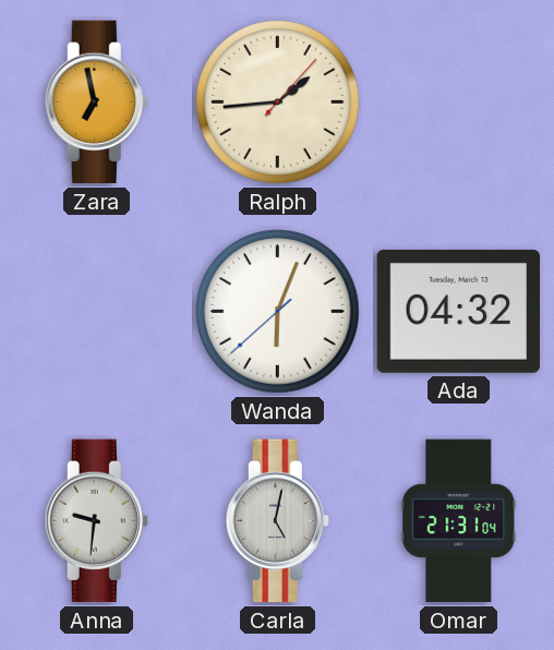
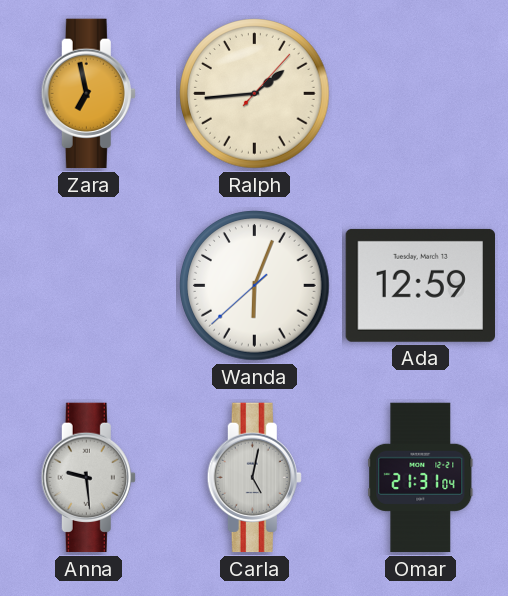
Ada: 04:32 -> 12:59
Anna: 9:31 -> 9:29
